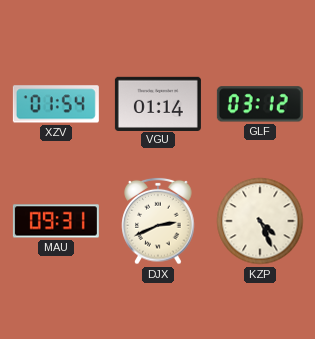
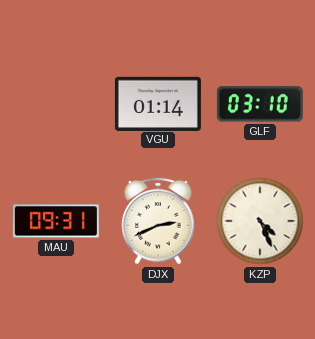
XZV: 01:54 -> none
GLF: 03:12 -> 03:10
